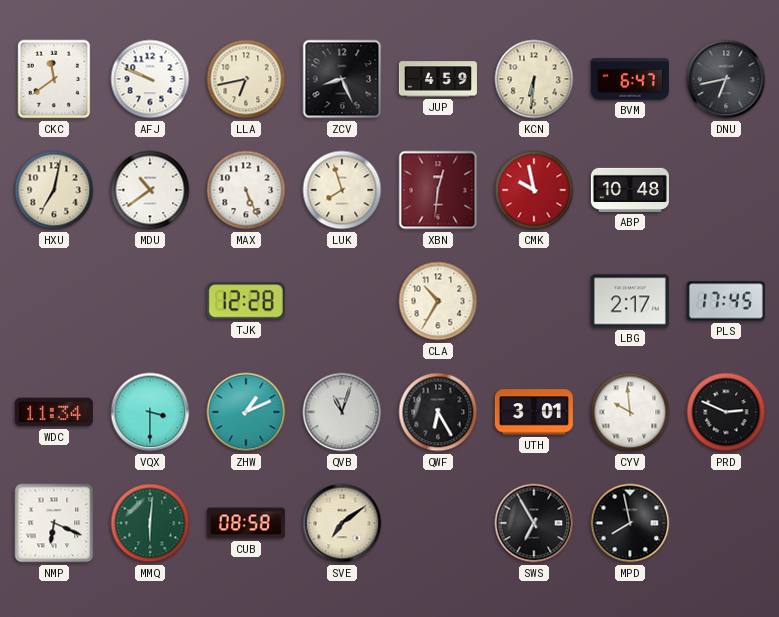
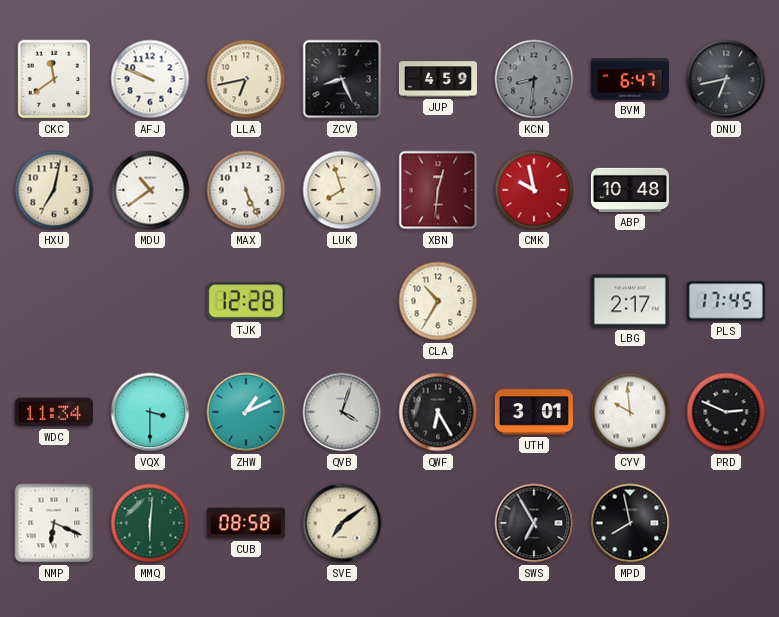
KCN: 6:31 -> 8:31
KCN dial: cream -> grey
QVB: 11:03 -> 4:03
